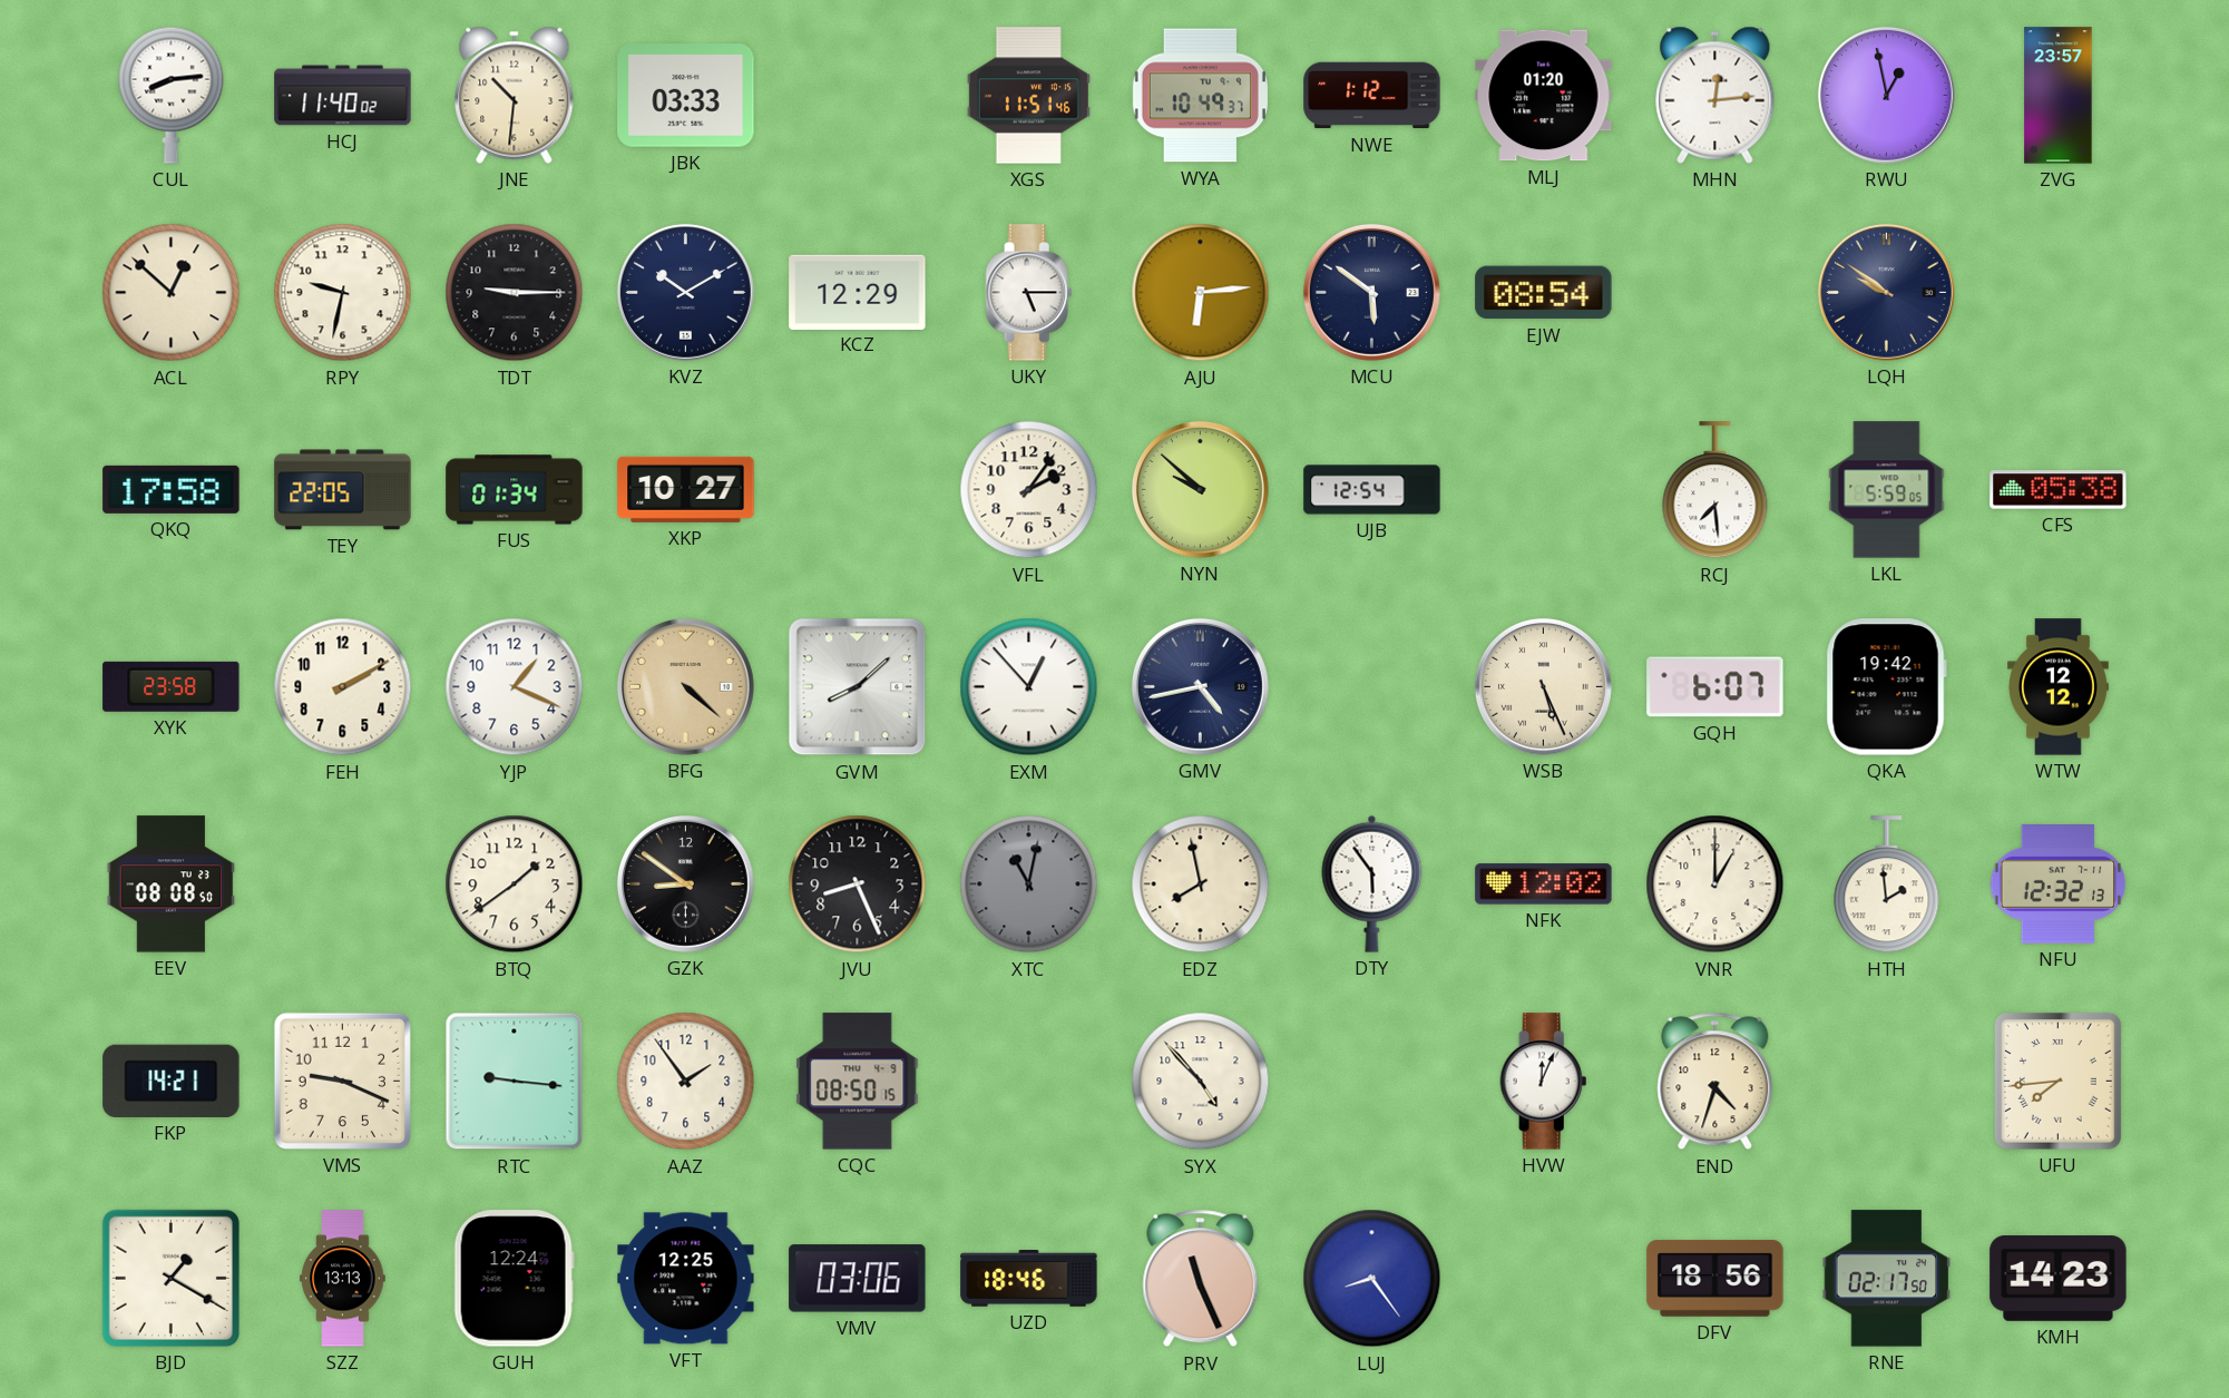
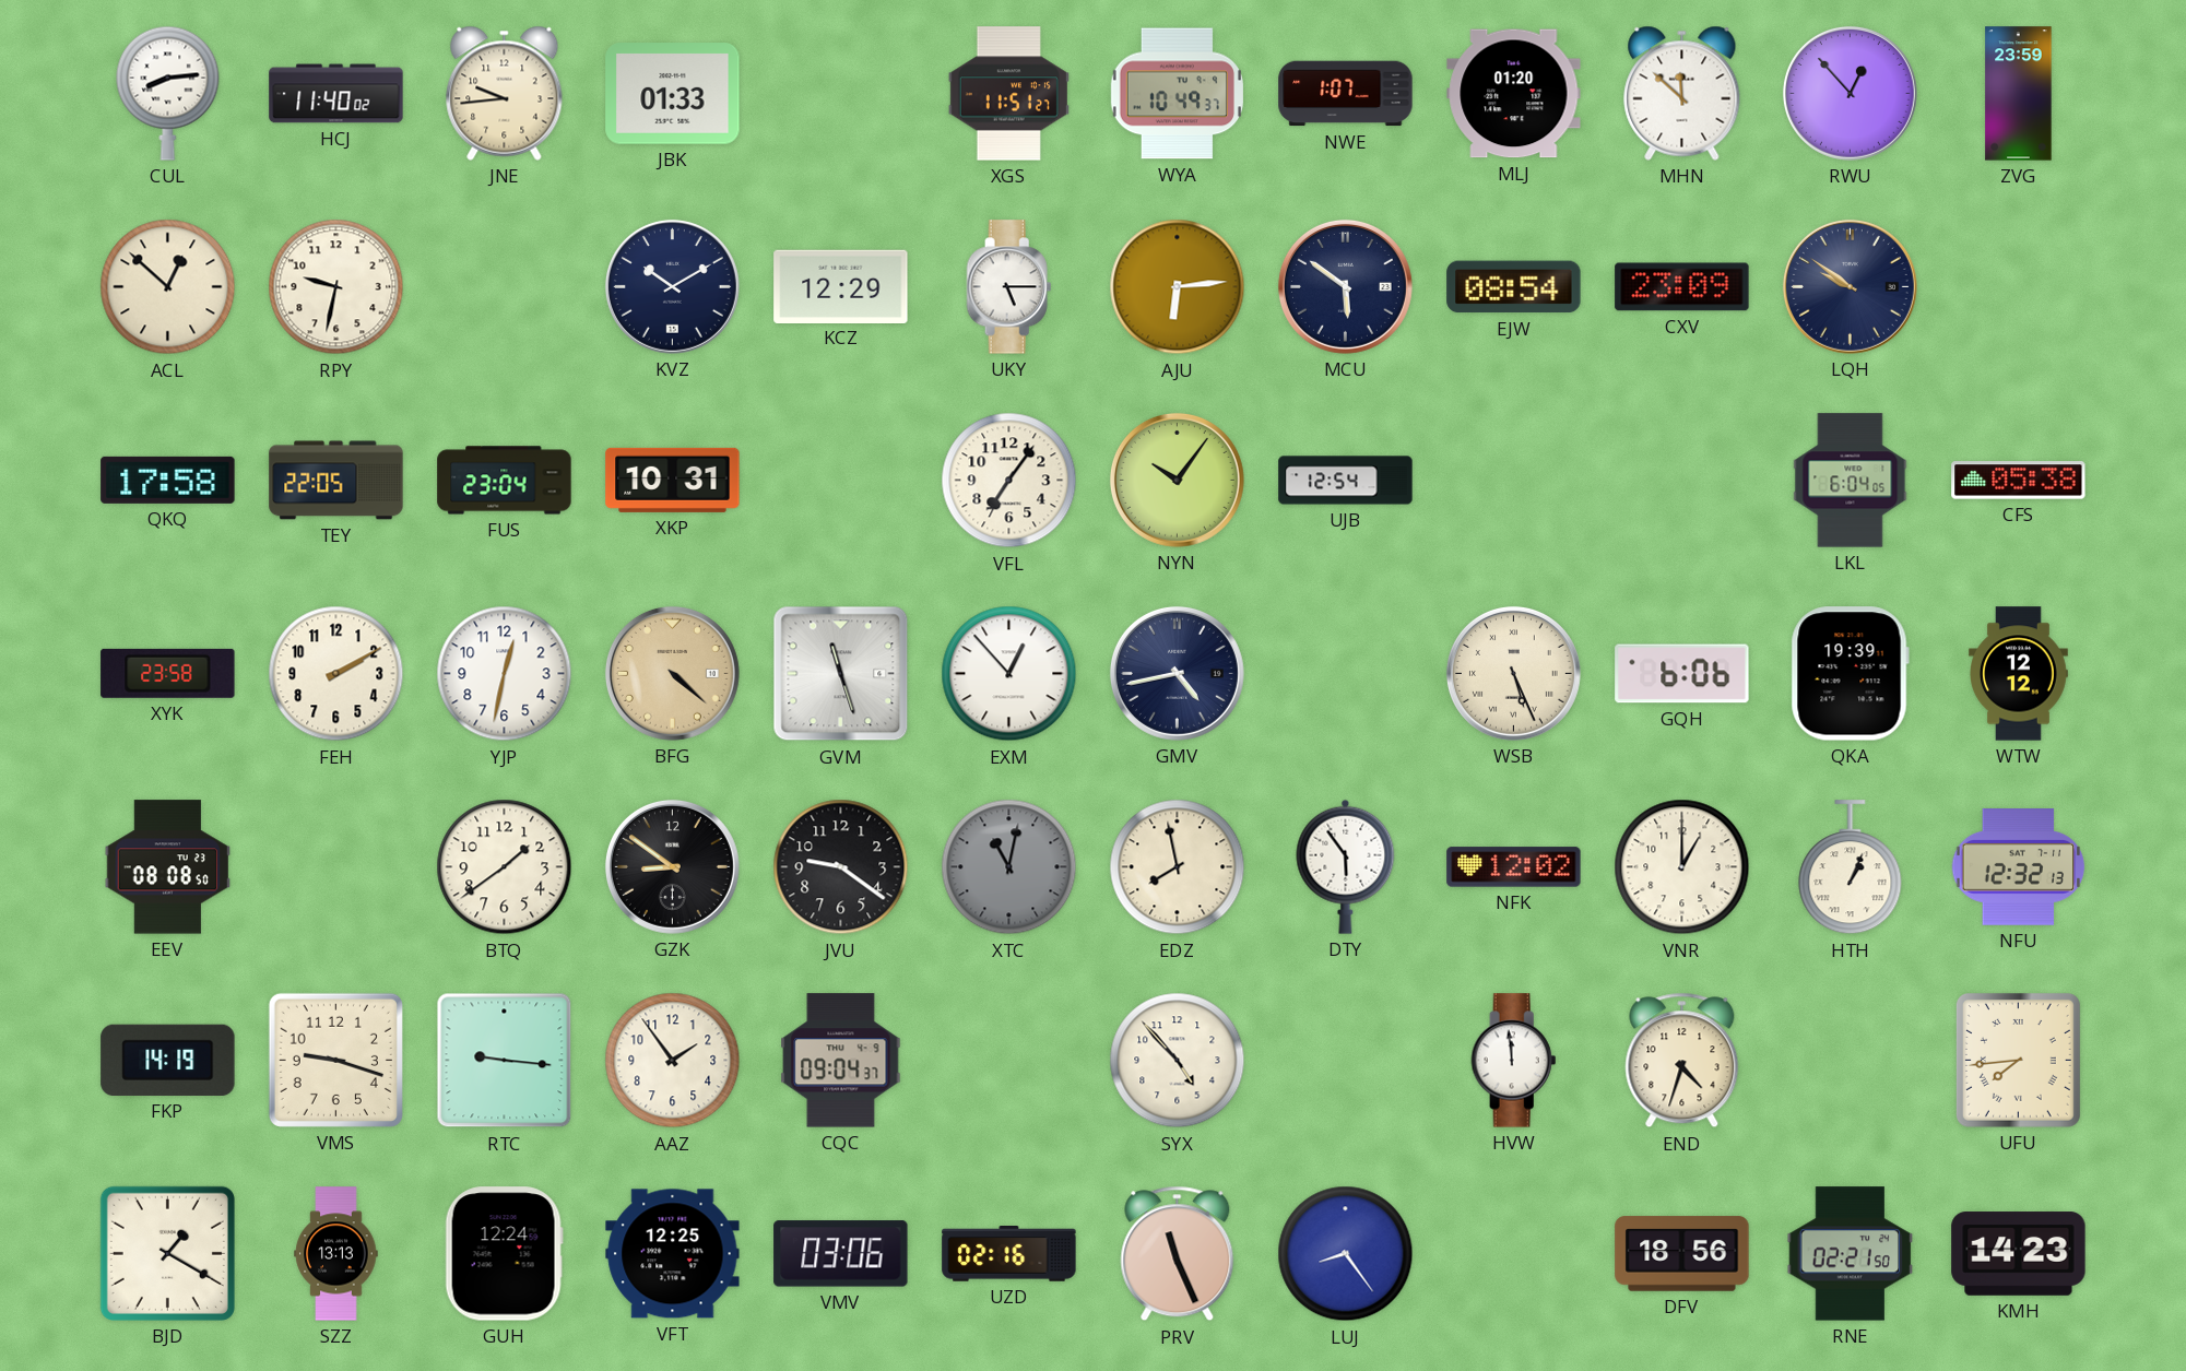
JNE: 10:31 -> 9:44
JBK: 03:33 -> 01:33
XGS: 11:51:46 -> 11:51:27
NWE: 1:12 -> 1:07
MHN: 12:14 -> 11:52
RWU: 12:58 -> 12:53
ZVG: 23:57 -> 23:59
TDT: 9:15 -> none
CXV: none -> 23:09
FUS: 01:34 -> 23:04
XKP: 10:27 -> 10:31
VFL: 2:06 -> 7:06
NYN: 9:52 -> 10:06
RCJ: 7:29 -> none
LKL: 5:59 -> 6:04
YJP: 1:19 -> 12:32
GVM: 8:08 -> 11:27
GQH: 6:07 -> 6:06
QKA: 19:42 -> 19:39
JVU: 8:26 -> 9:21
HTH: 1:59 -> 1:04
FKP: 14:21 -> 14:19
VMS: 9:19 -> 9:18
CQC: 08:50 -> 09:04
HVW: 12:04 -> 11:59
UZD: 18:46 -> 02:16
RNE: 02:17 -> 02:21
